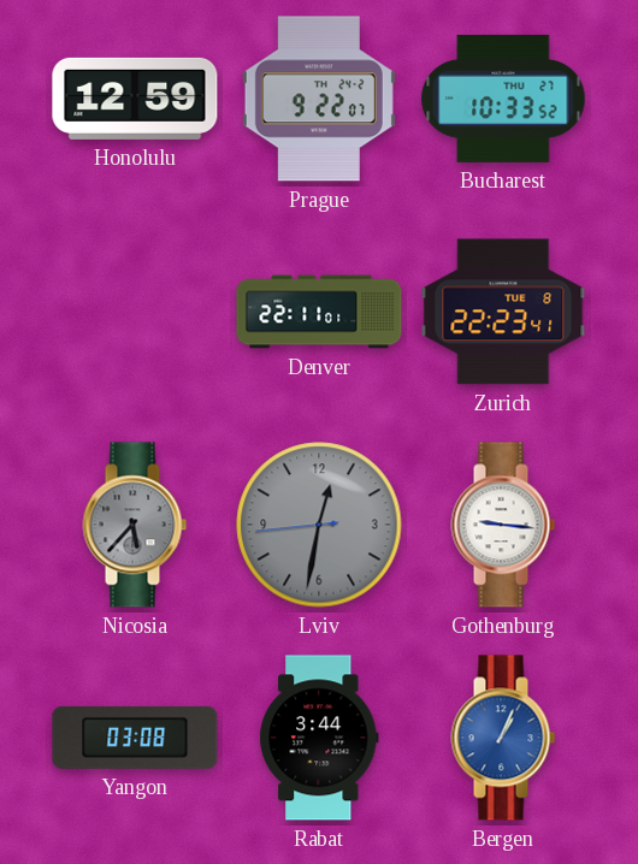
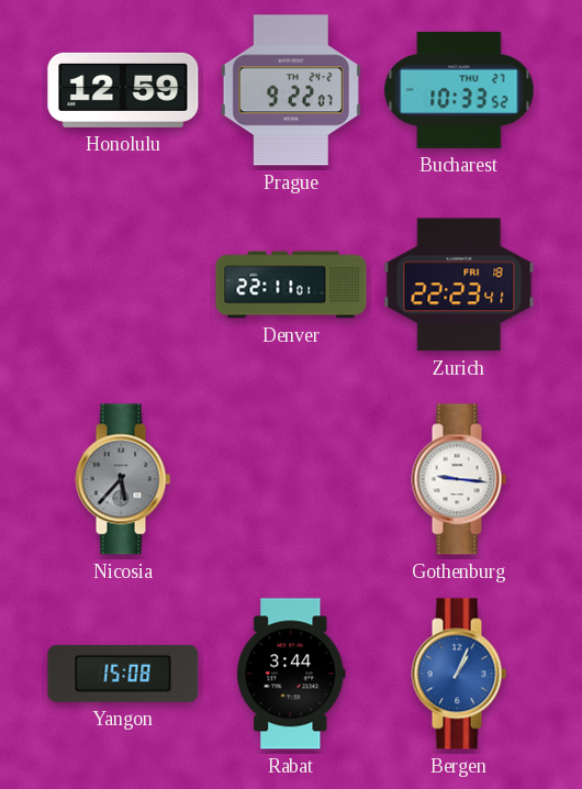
Zurich date: TUE 8 -> FRI 18
Lviv: 12:31 -> none
Yangon: 03:08 -> 15:08
